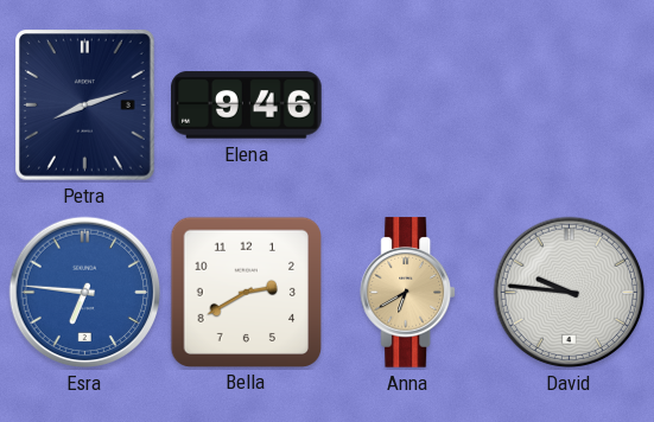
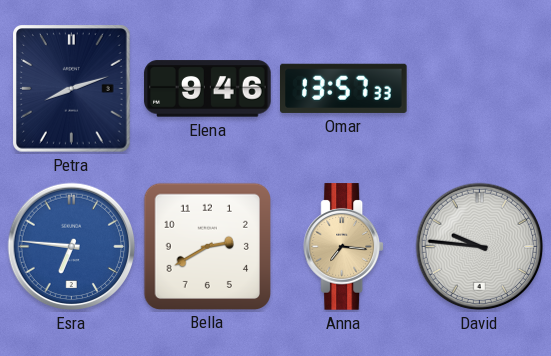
Omar: none -> 13:57
Anna: 6:40 -> 7:16
